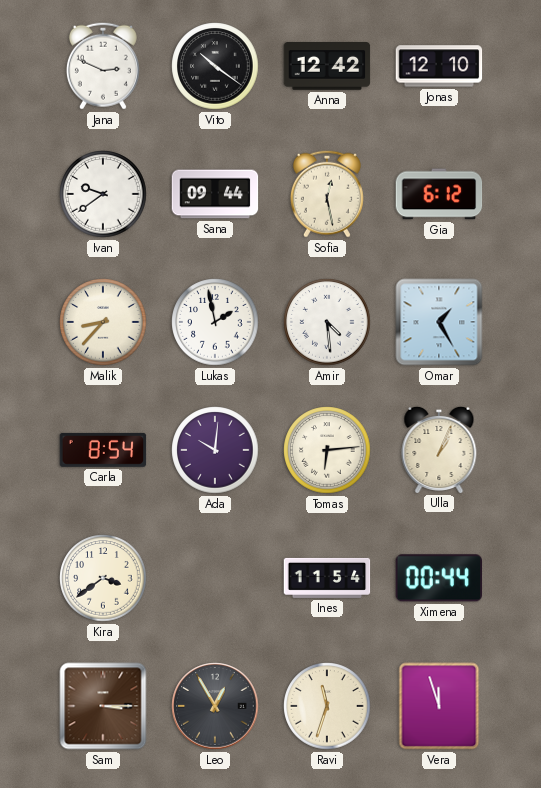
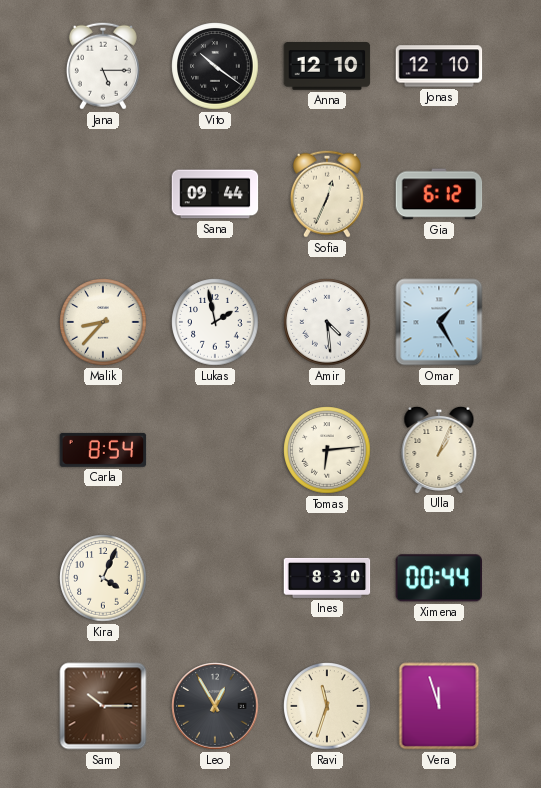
Jana: 2:49 -> 5:15
Anna: 12:42 -> 12:10
Ivan: 9:39 -> none
Sofia: 12:28 -> 12:34
Ada: 10:01 -> none
Kira: 3:39 -> 4:04
Ines: 11:54 -> 8:30
Sam: 3:15 -> 10:15
